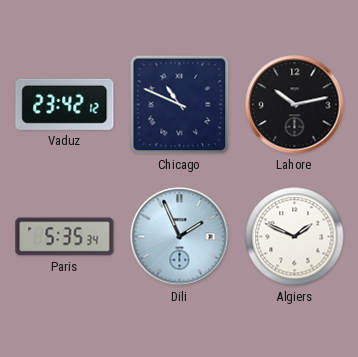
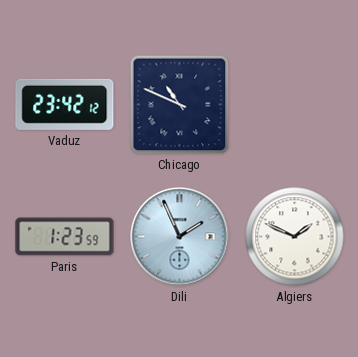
Lahore: 10:13 -> none
Paris: 5:35 -> 1:23
